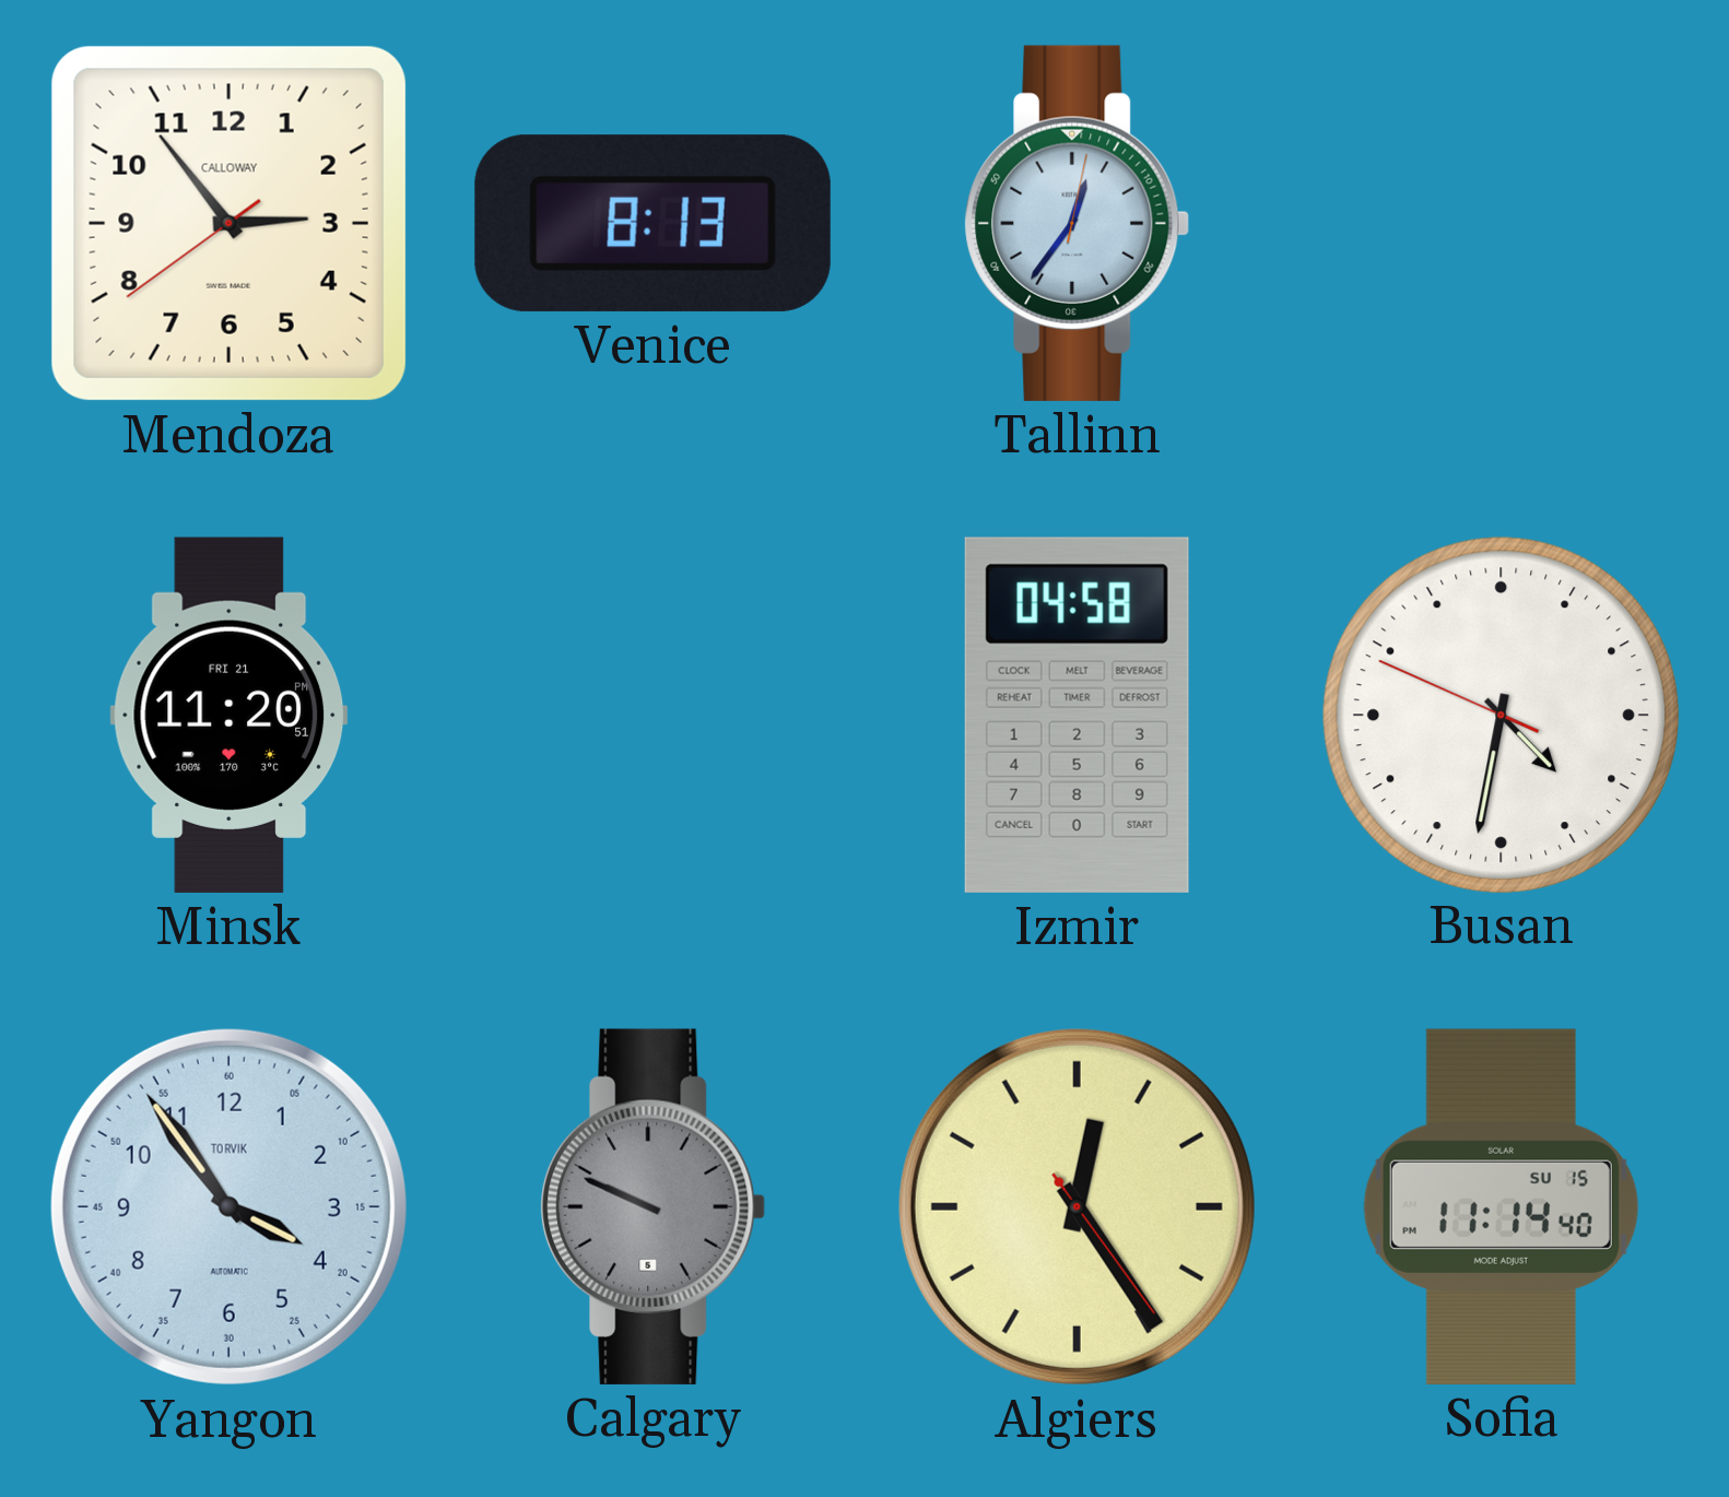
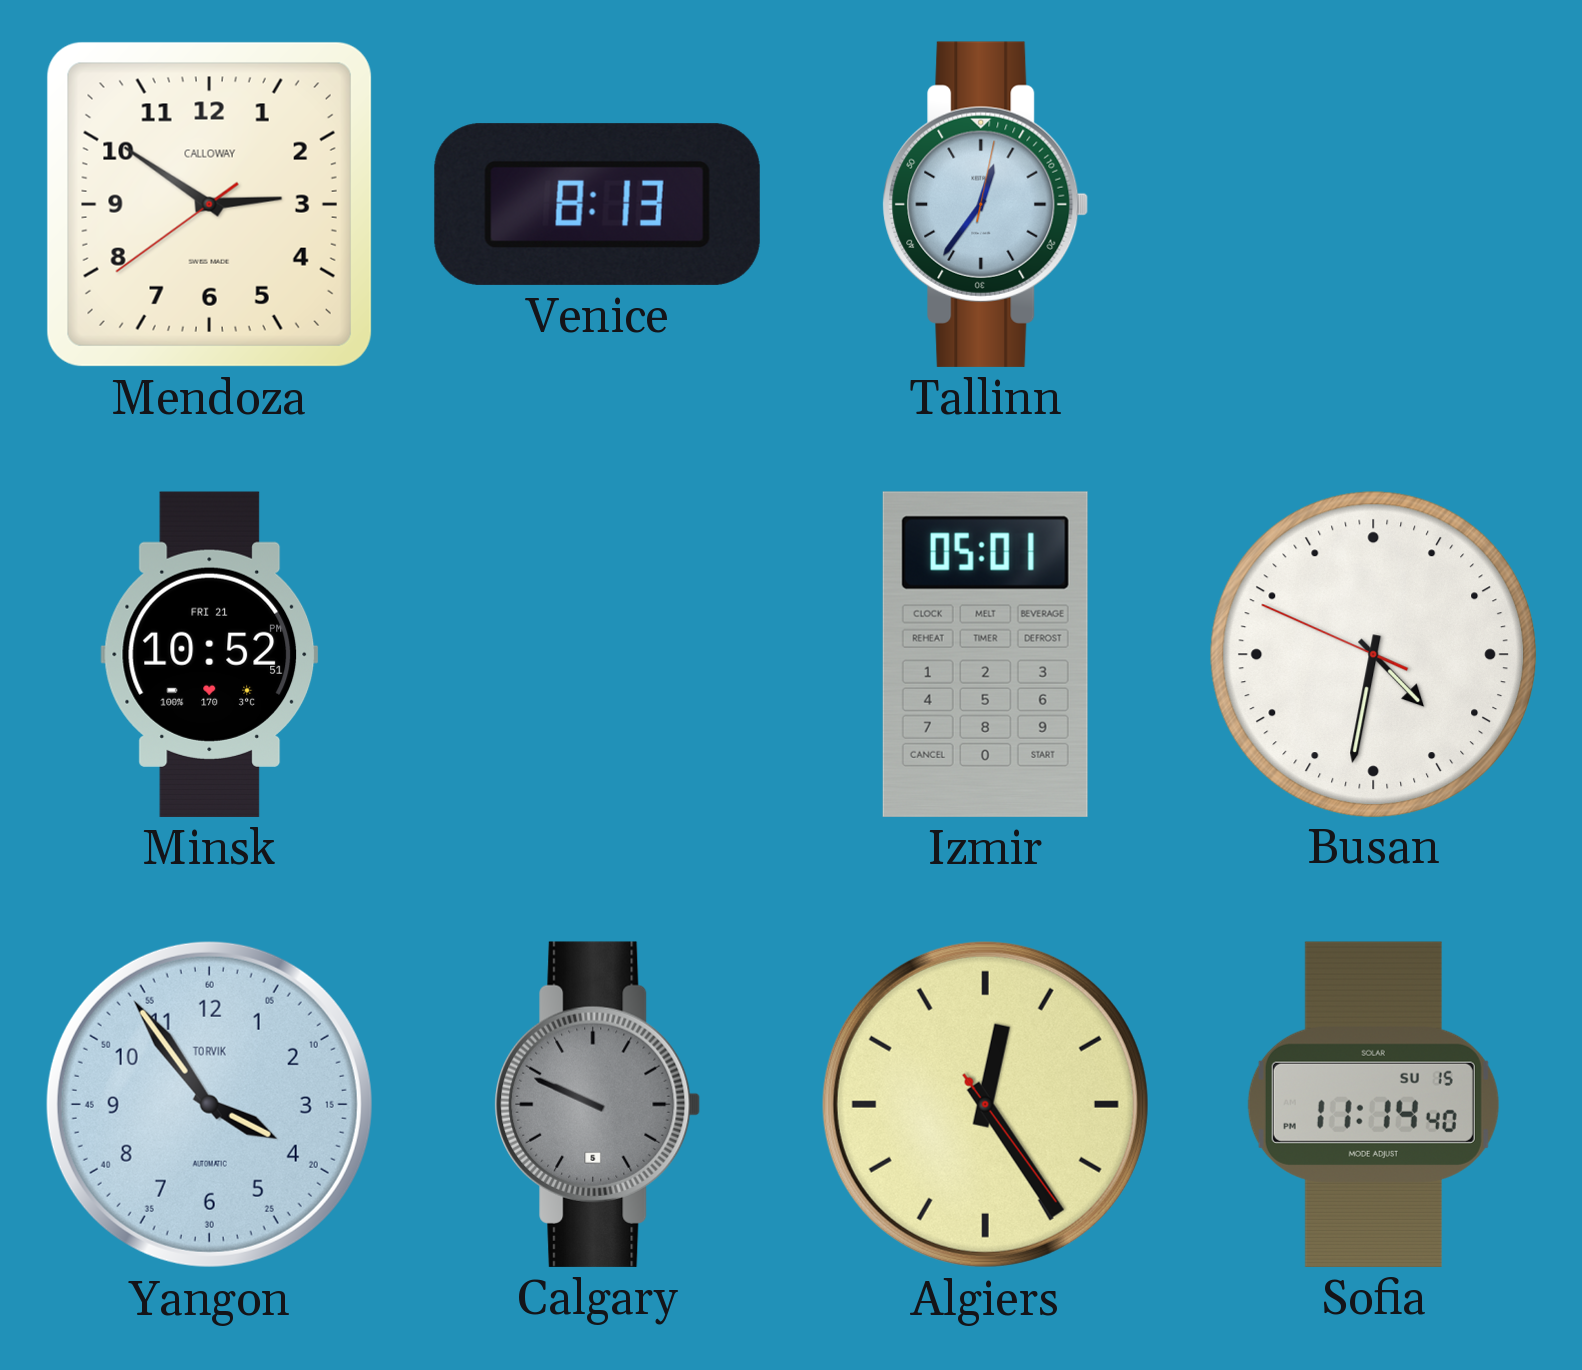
Mendoza: 2:53 -> 2:50
Minsk: 11:20 -> 10:52
Izmir: 04:58 -> 05:01
